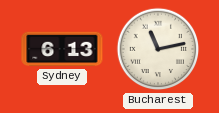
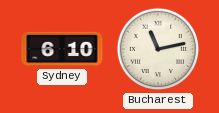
Sydney: 6:13 -> 6:10
